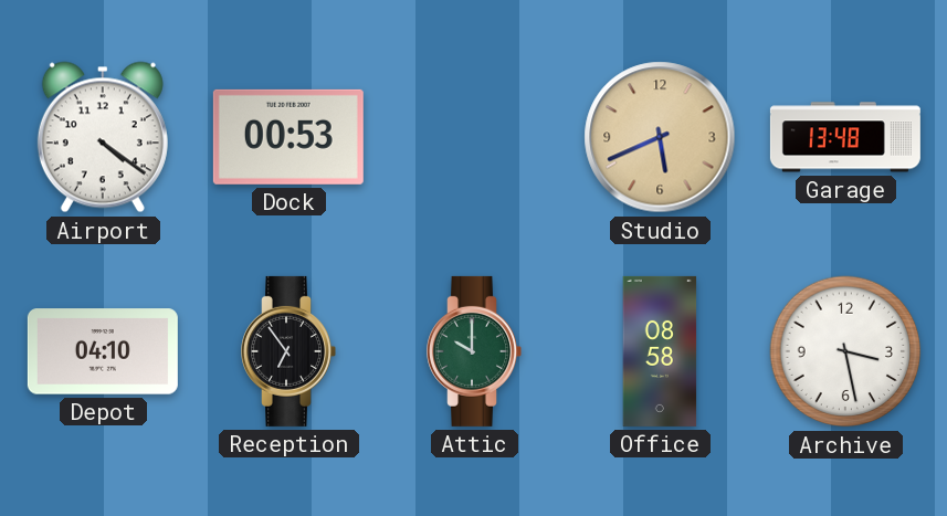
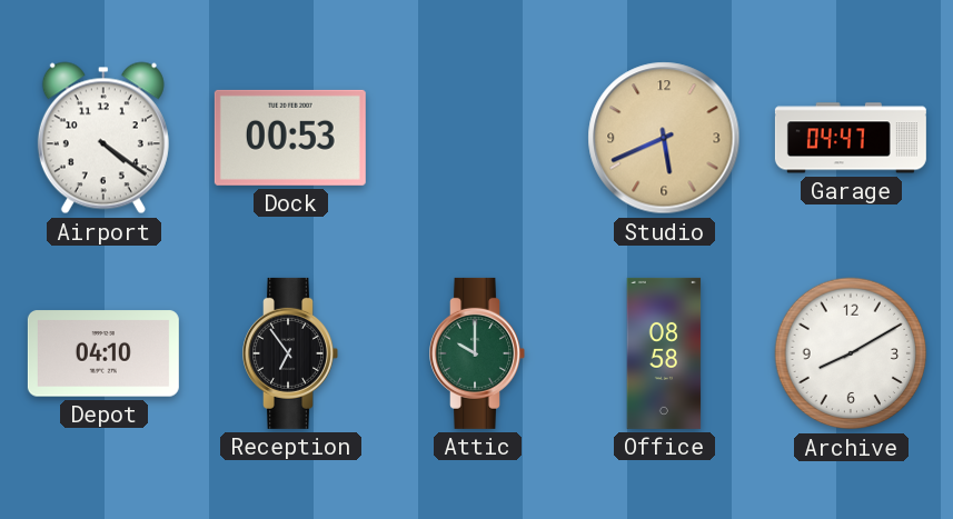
Garage: 13:48 -> 04:47
Archive: 3:28 -> 8:10
